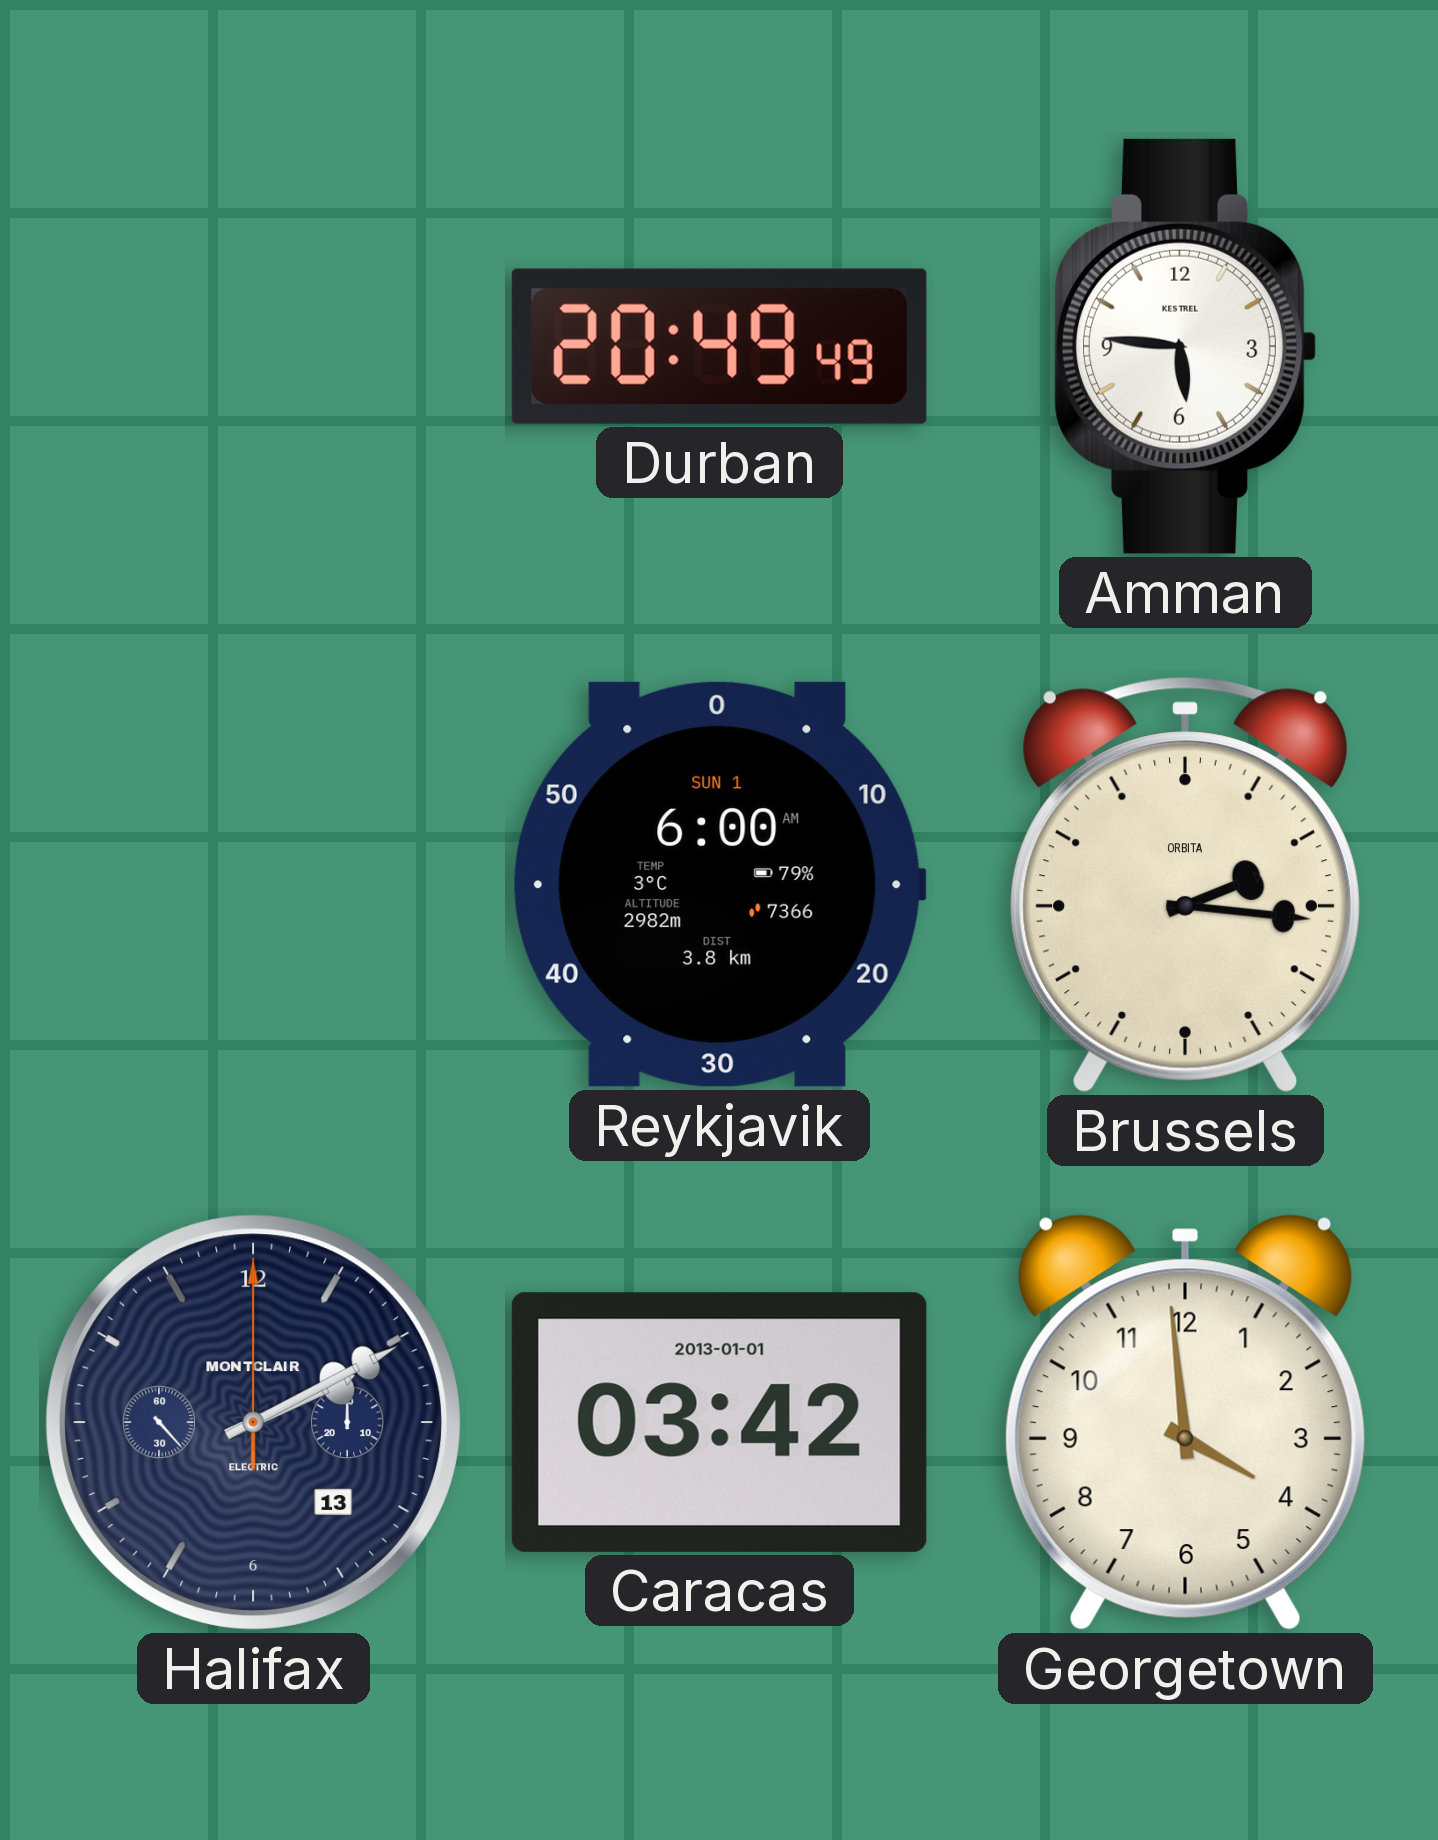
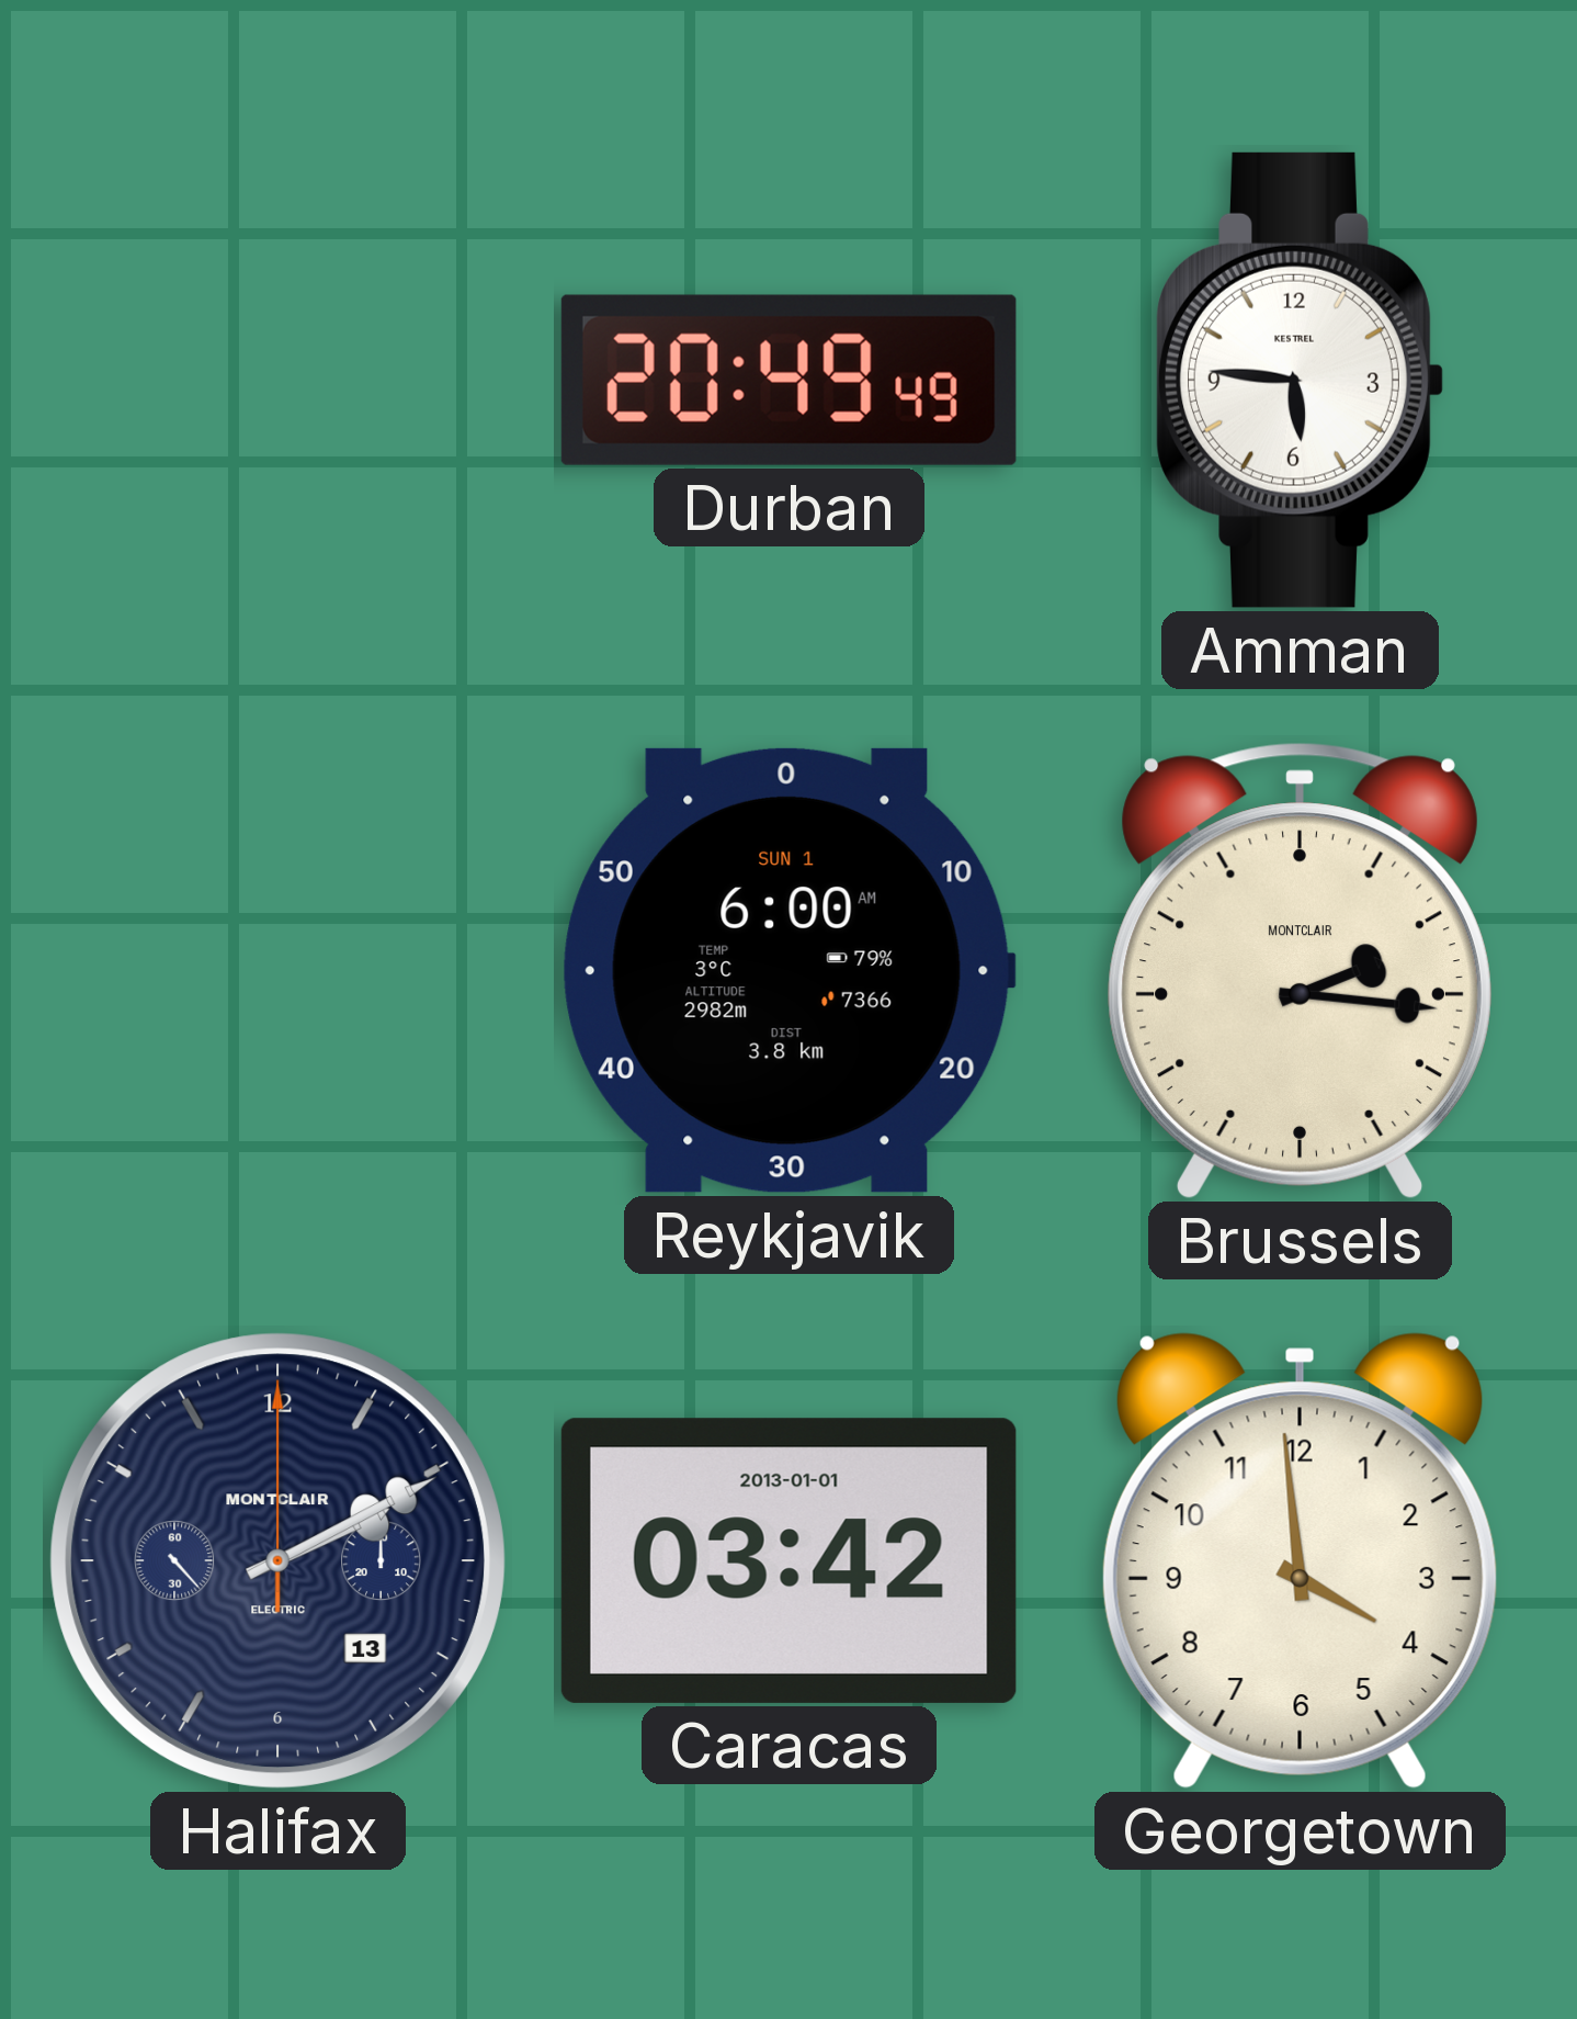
Brussels brand: ORBITA -> MONTCLAIR
